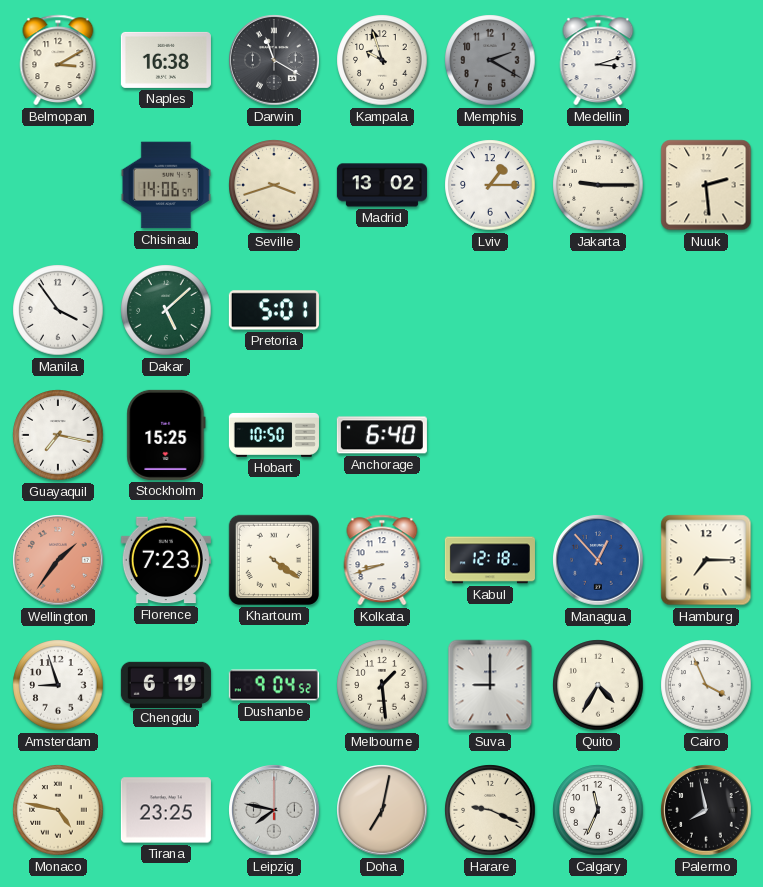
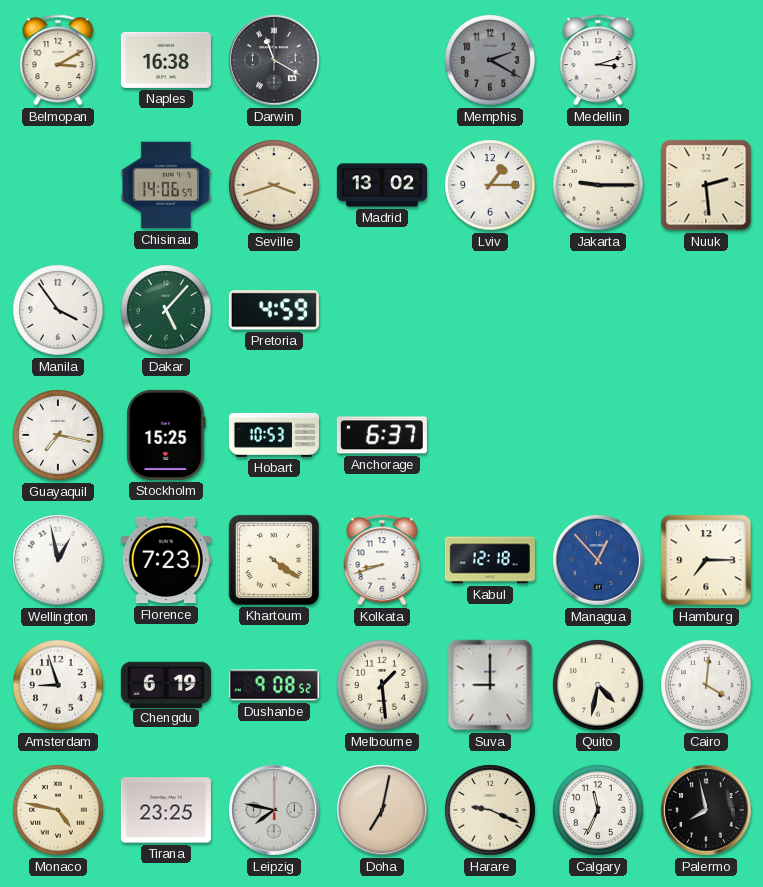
Kampala: 9:57 -> none
Dakar: 5:08 -> 5:07
Pretoria: 5:01 -> 4:59
Hobart: 10:50 -> 10:53
Anchorage: 6:40 -> 6:37
Wellington: 1:36 -> 12:58
Wellington dial: salmon -> white
Dushanbe: 9:04 -> 9:08
Quito: 4:35 -> 4:32
Cairo: 3:56 -> 4:01
